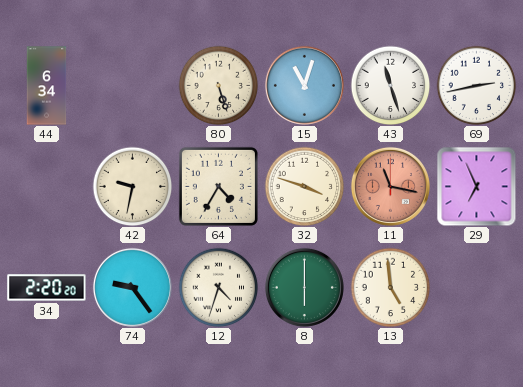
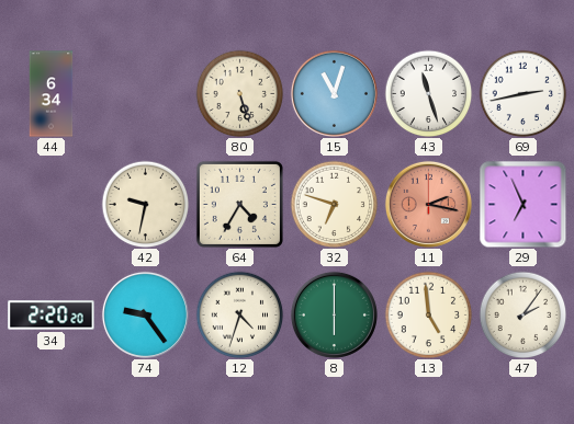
32: 3:48 -> 6:48
11: 11:17 -> 2:17
47: none -> 2:06
